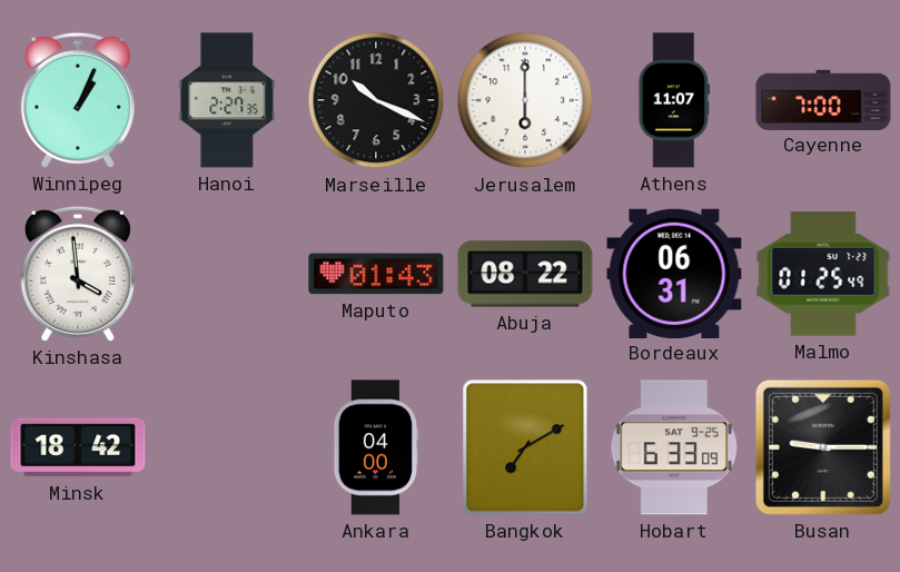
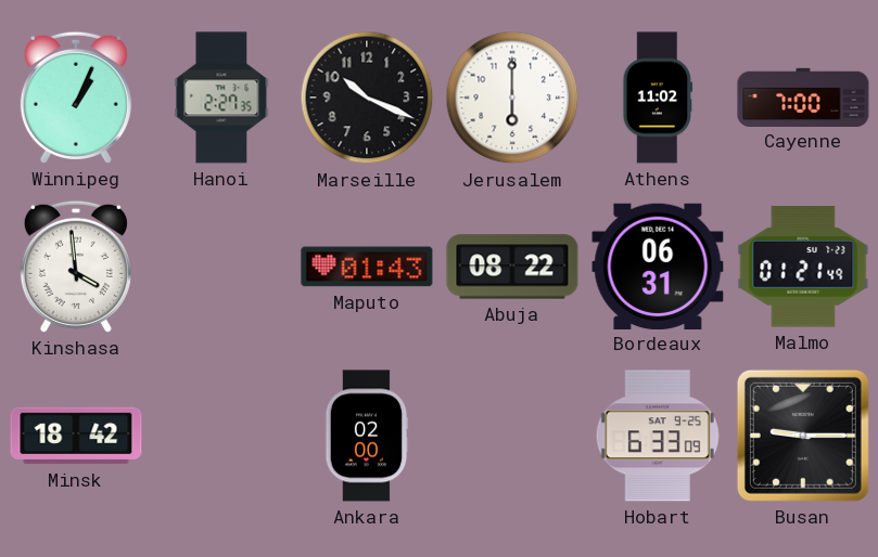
Athens: 11:07 -> 11:02
Malmo: 01:25 -> 01:21
Ankara: 04:00 -> 02:00
Bangkok: 7:10 -> none
